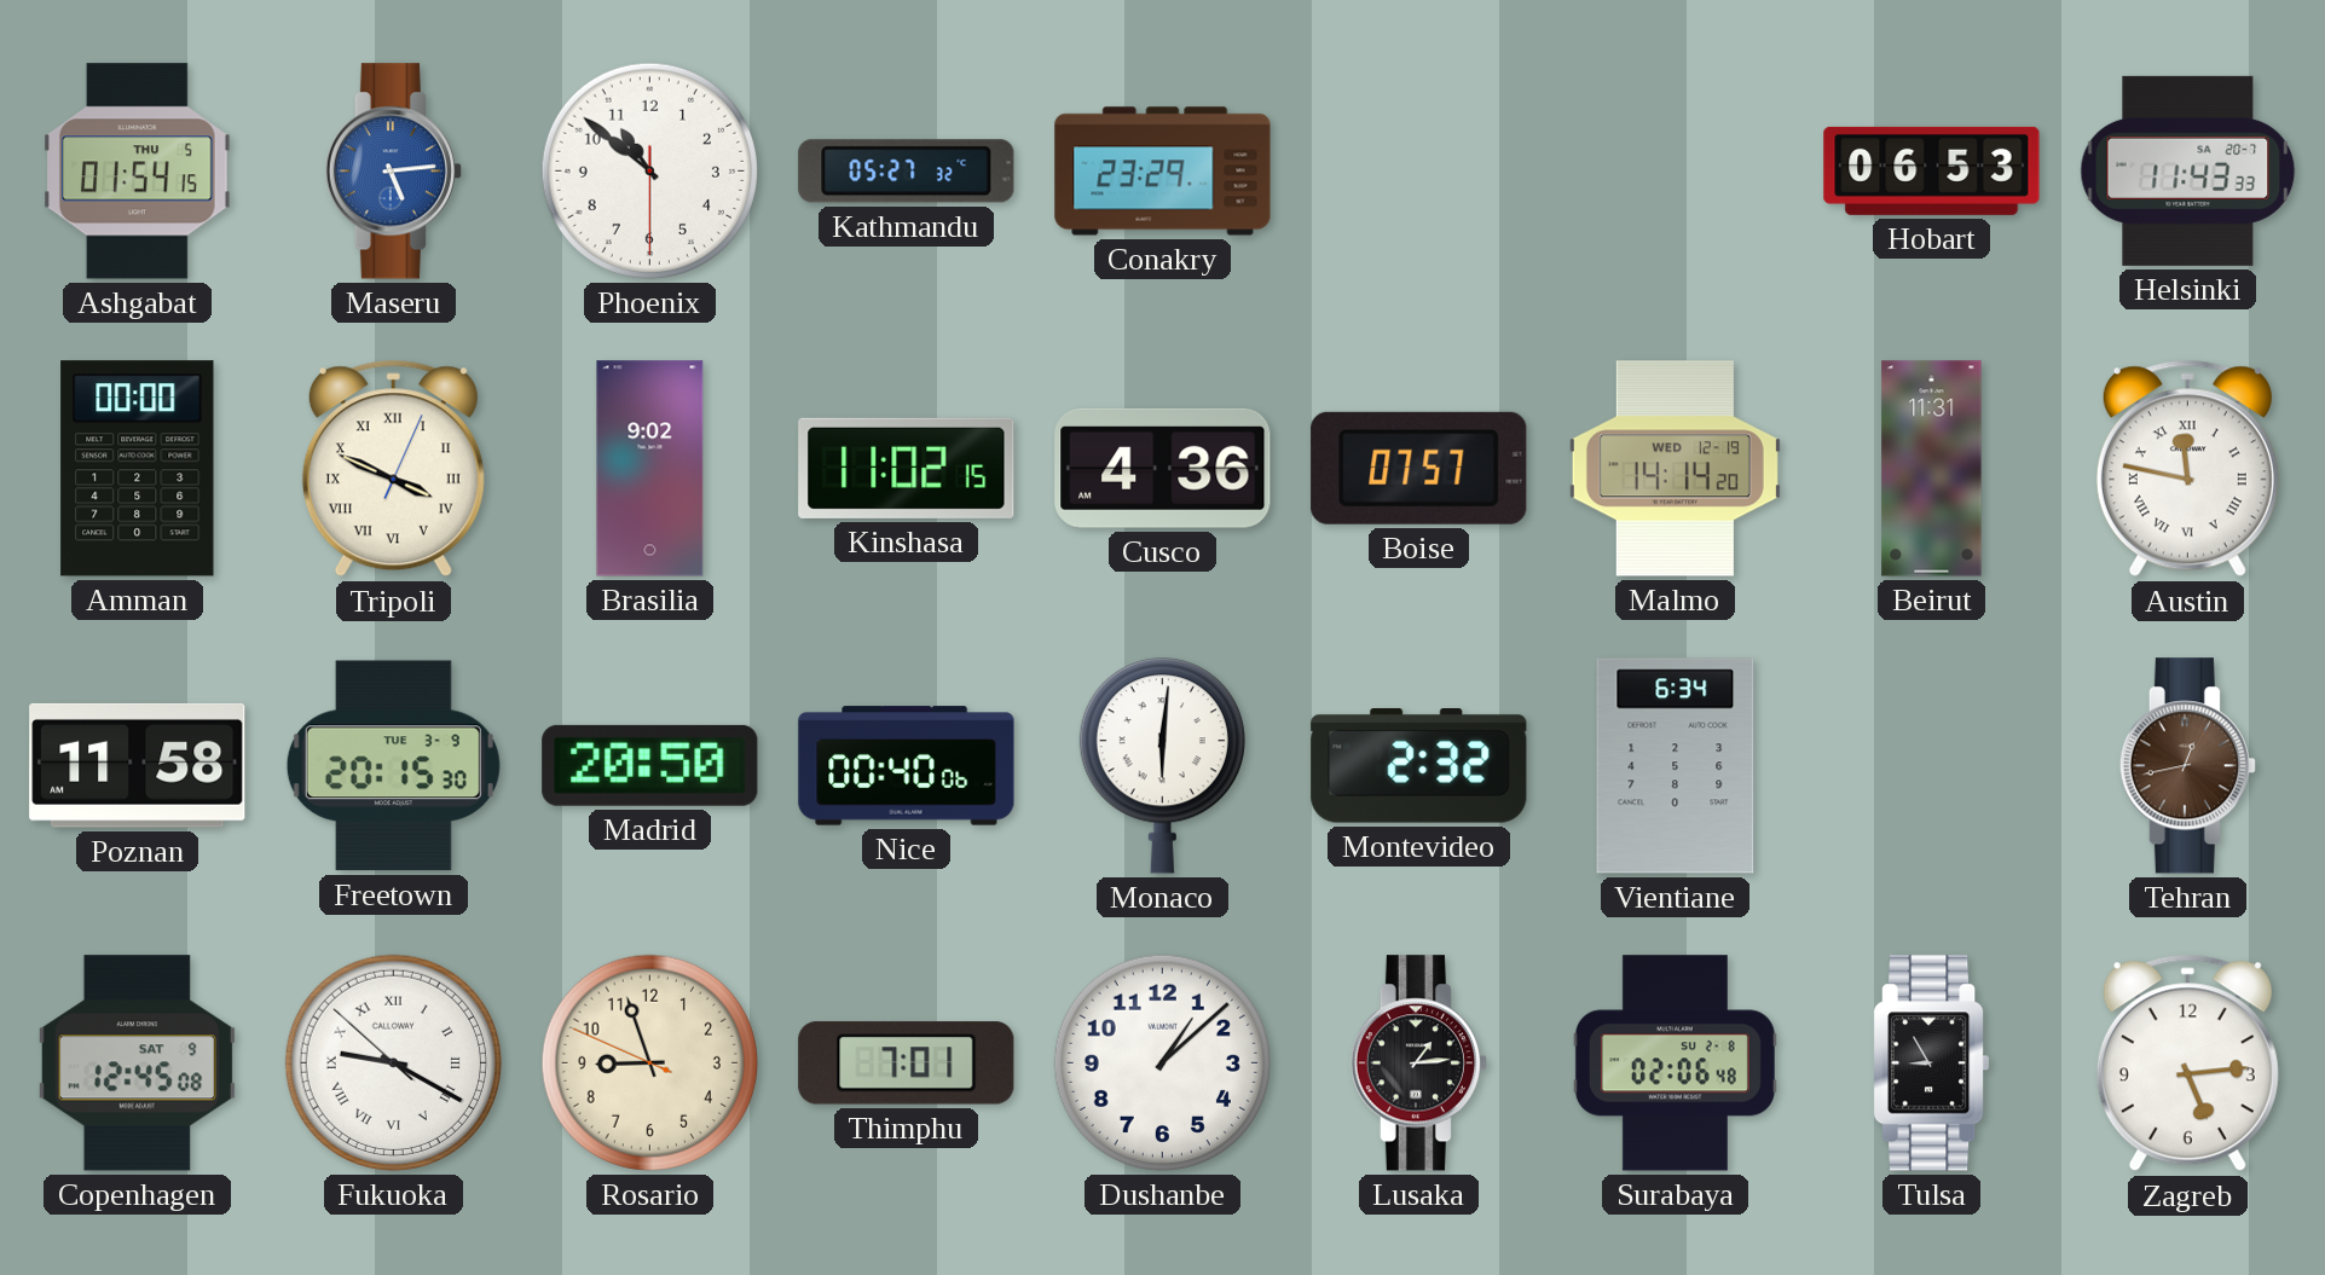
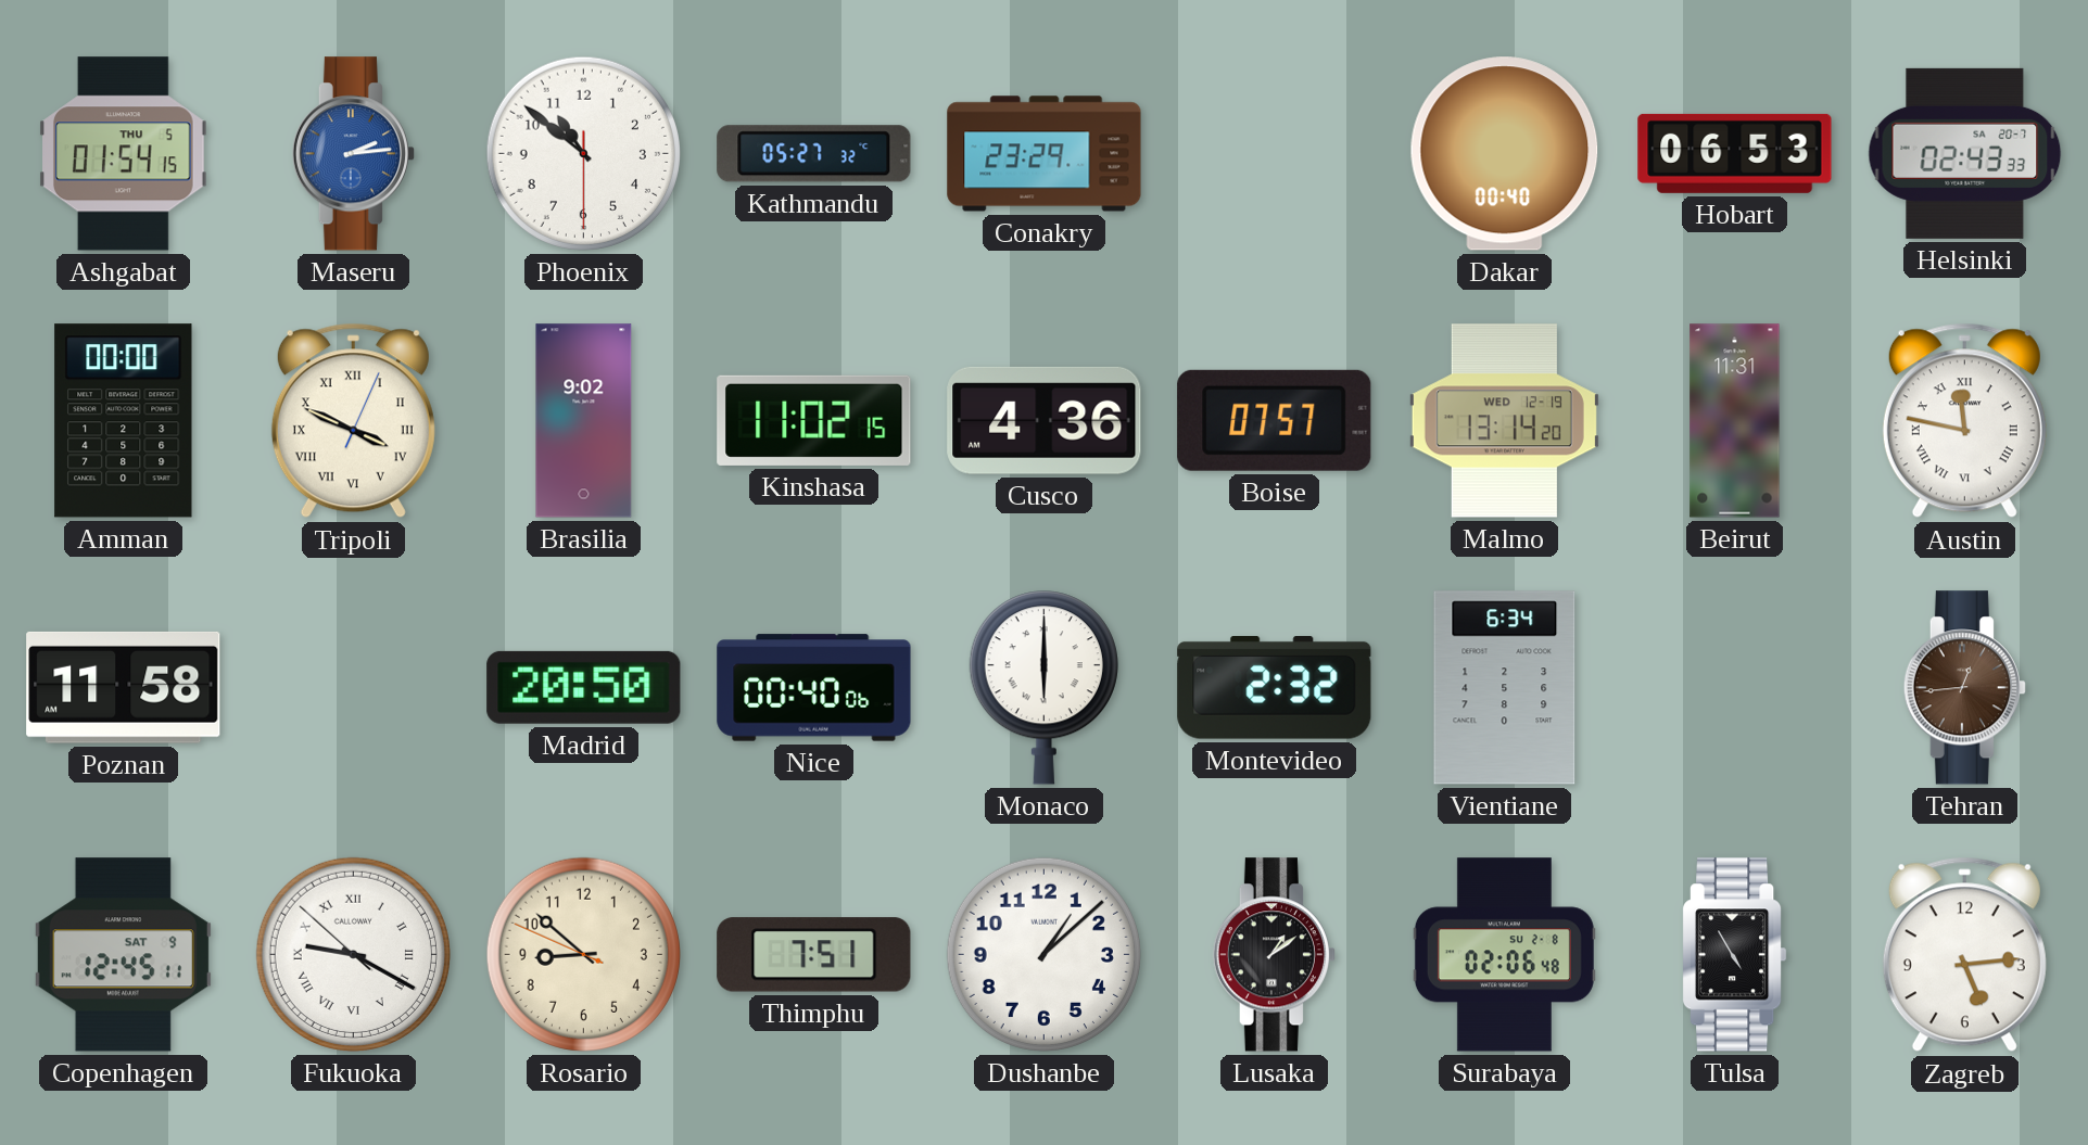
Maseru: 5:14 -> 2:14
Dakar: none -> 00:40
Helsinki: 11:43 -> 02:43
Malmo: 14:14 -> 13:14
Freetown: 20:15 -> none
Monaco: 6:01 -> 6:00
Tehran: 12:43 -> 12:44
Copenhagen: 12:45:08 -> 12:45:11
Rosario: 8:56 -> 8:51
Thimphu: 7:01 -> 7:51
Lusaka: 1:14 -> 1:09
Tulsa: 8:55 -> 4:55
